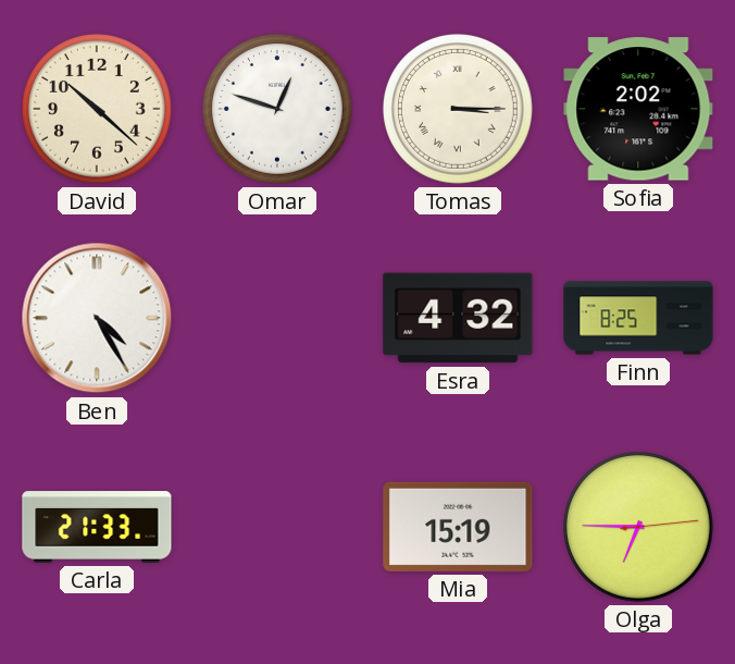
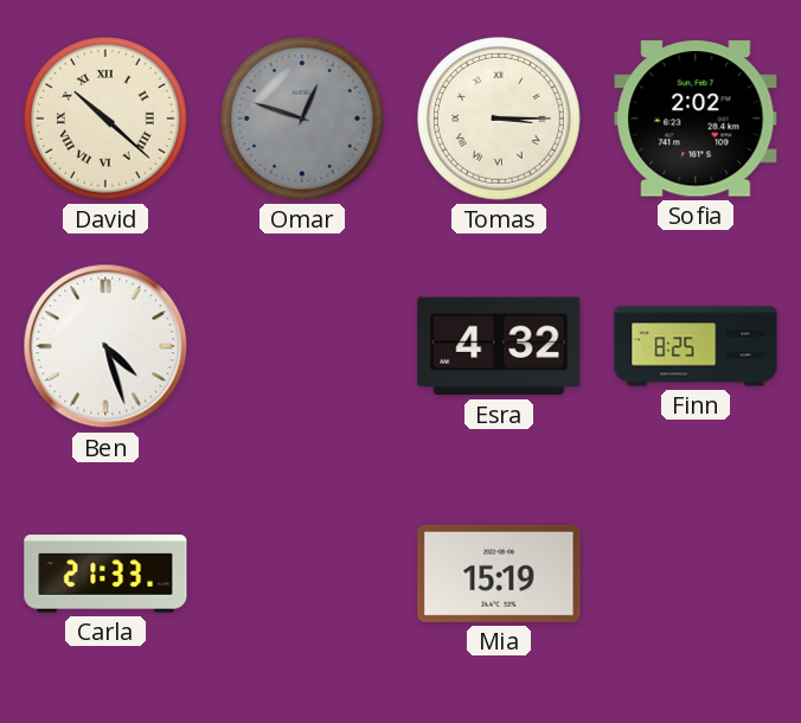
David numerals: Arabic -> Roman
Omar dial: white -> grey
Ben: 4:25 -> 4:27
Olga: 6:45 -> none
